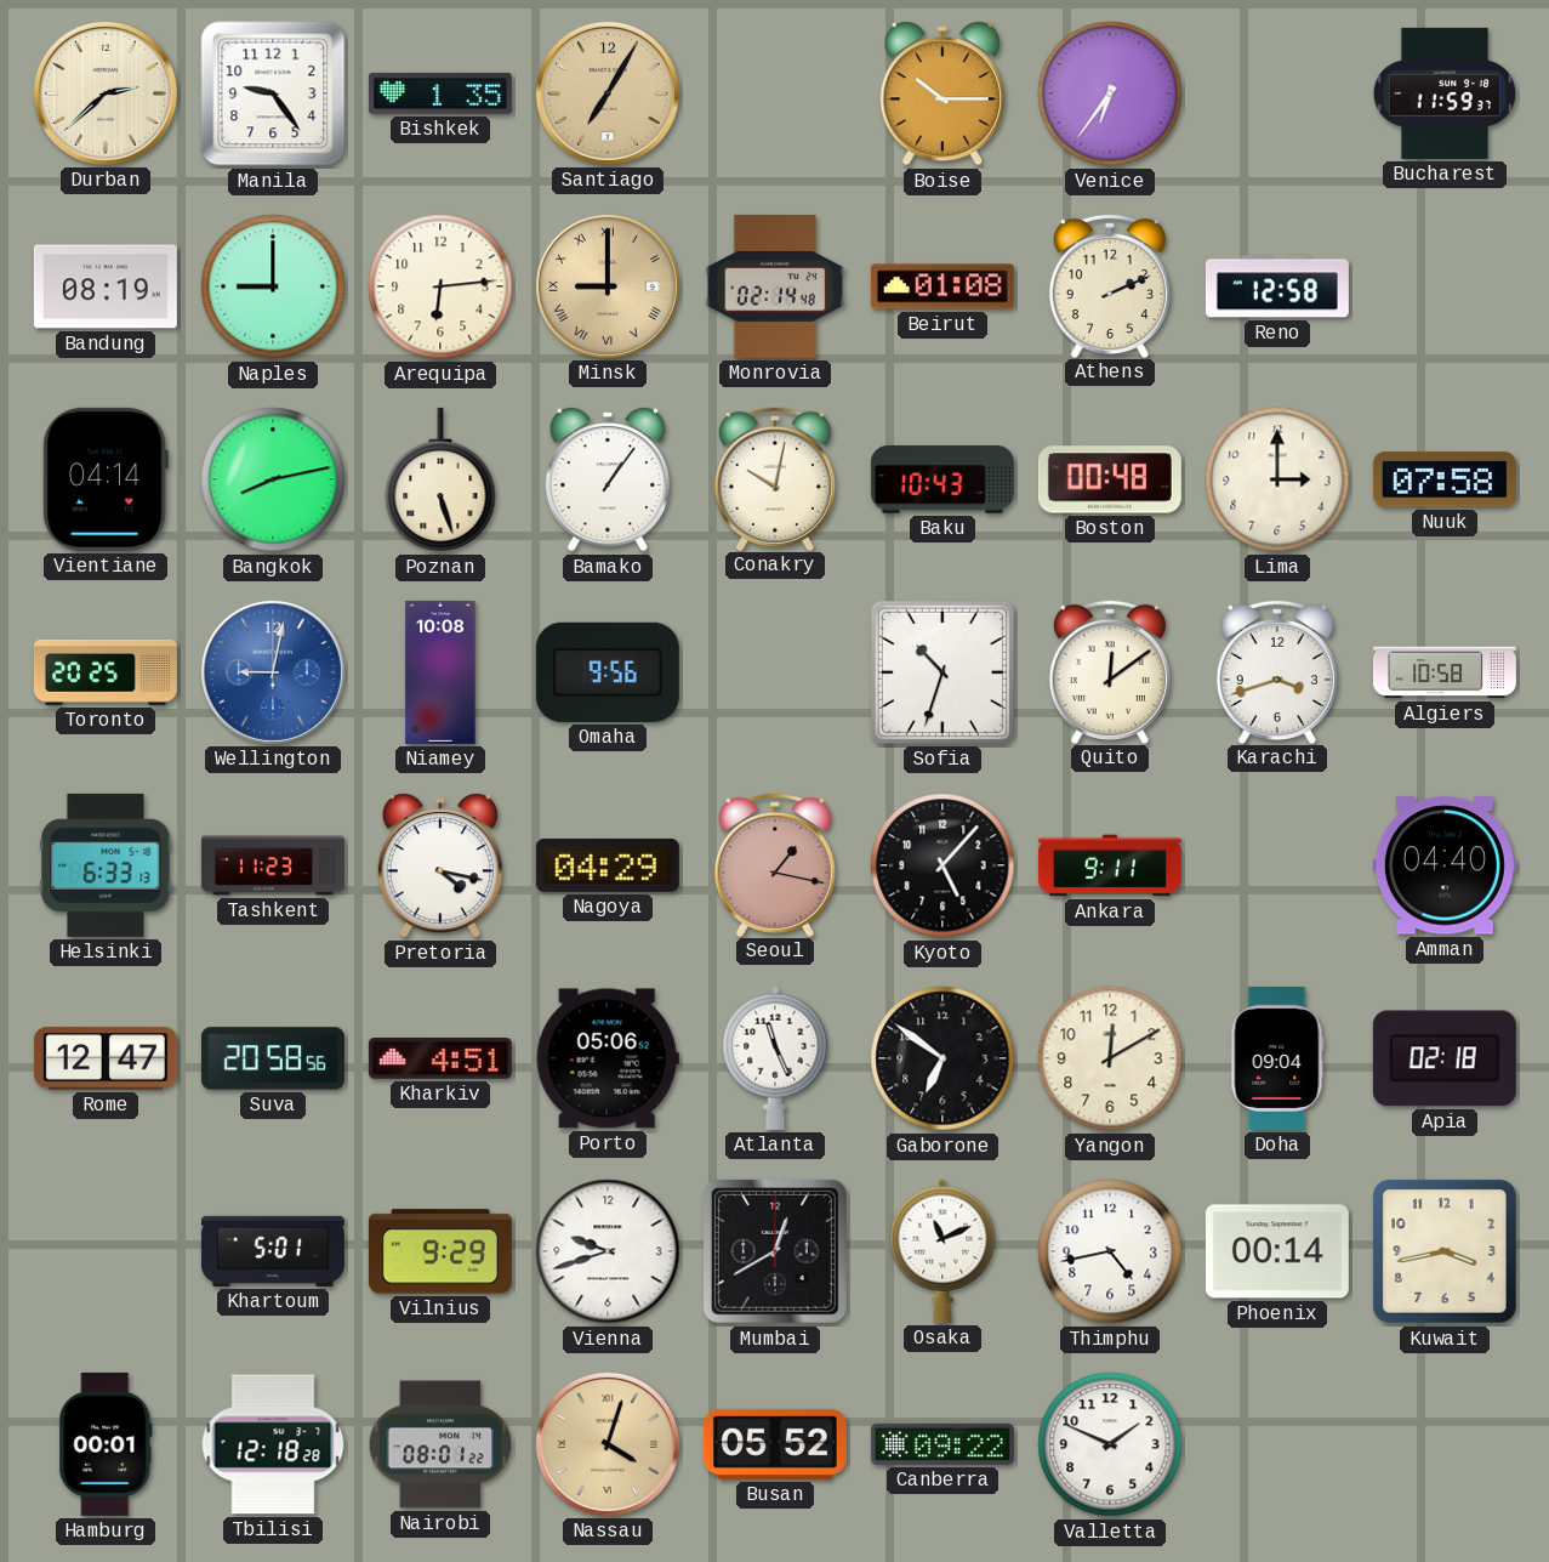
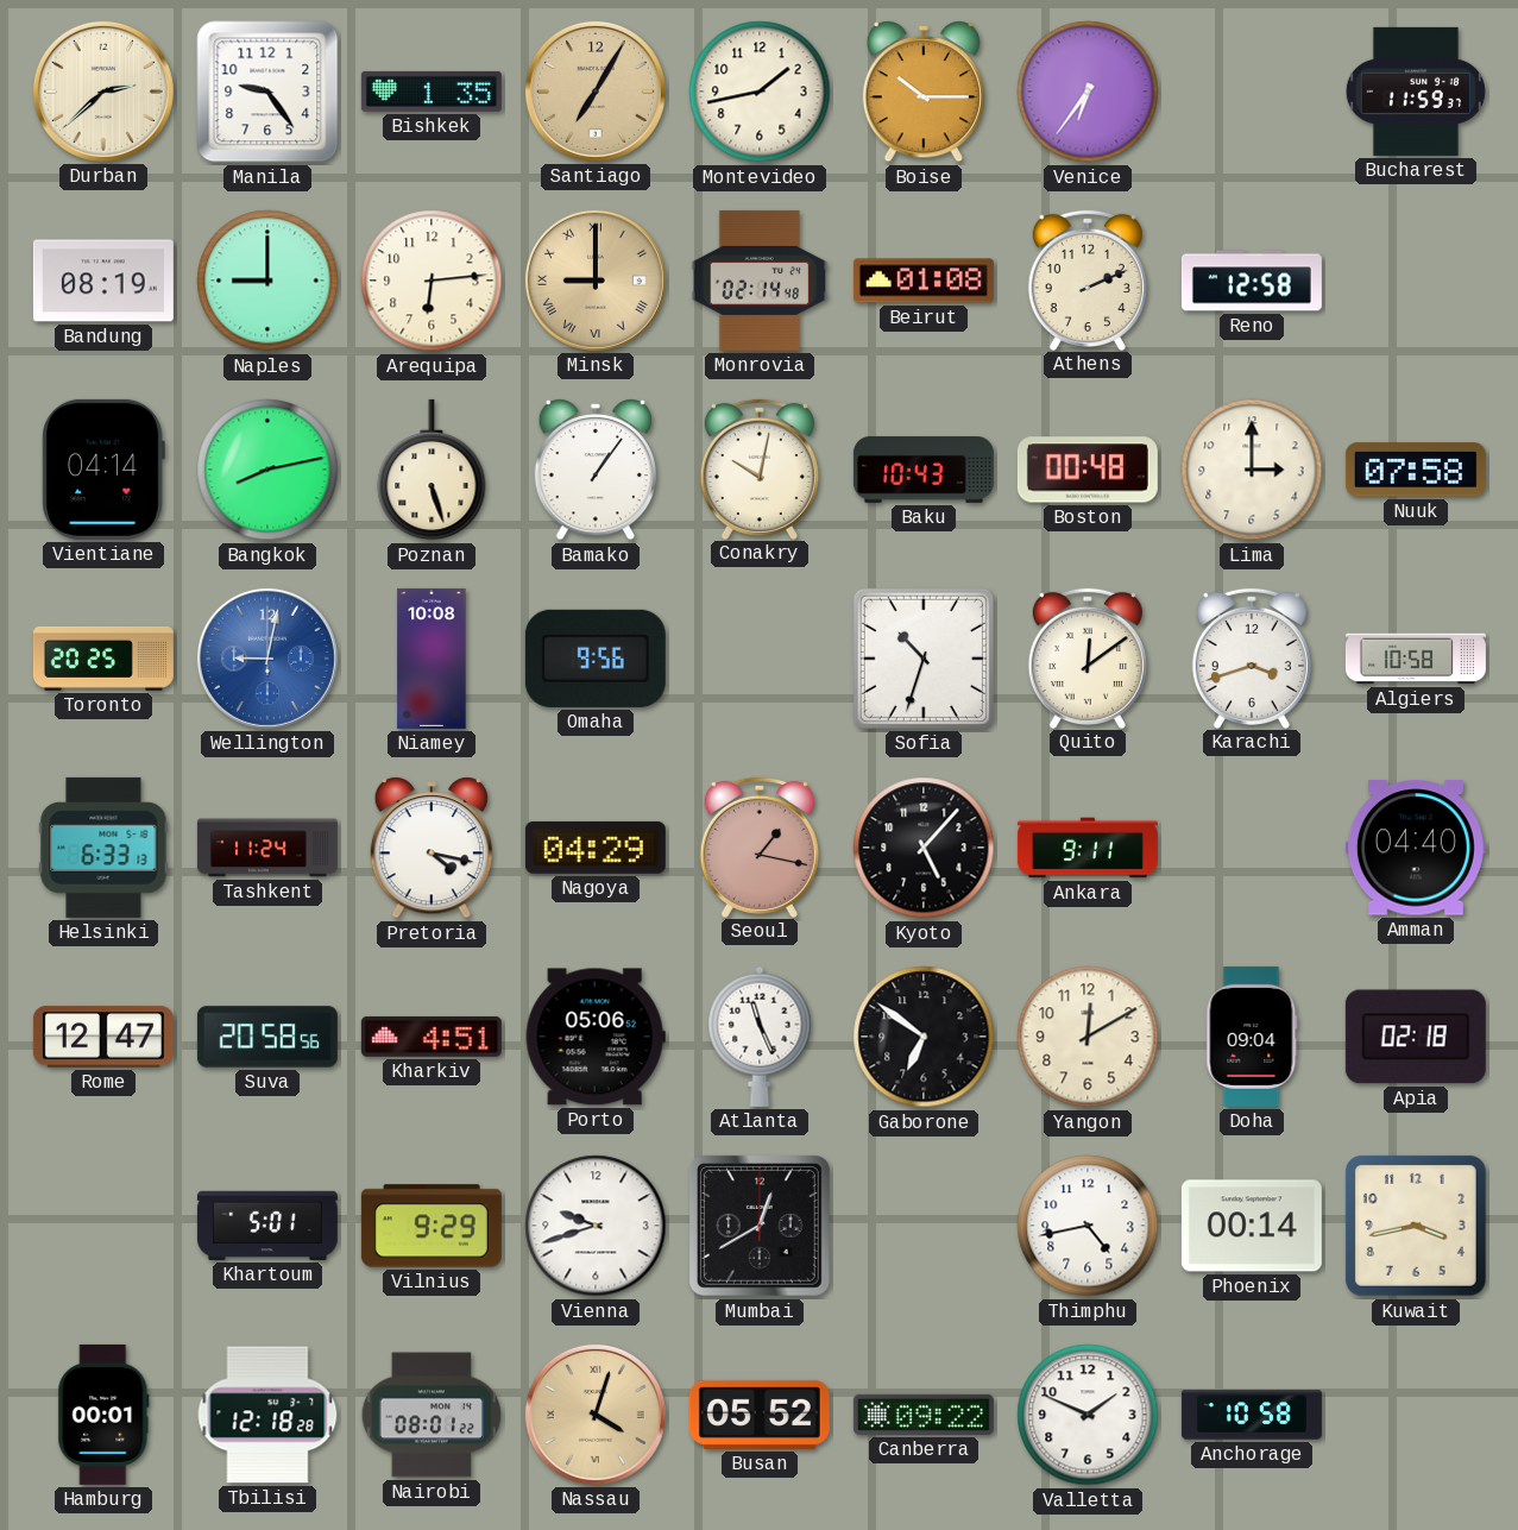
Montevideo: none -> 1:43
Tashkent: 11:23 -> 11:24
Osaka: 11:11 -> none
Anchorage: none -> 10:58
